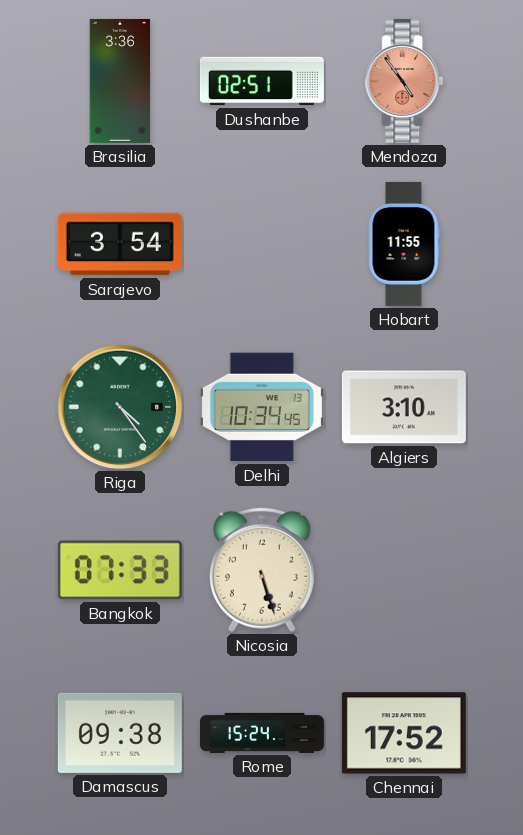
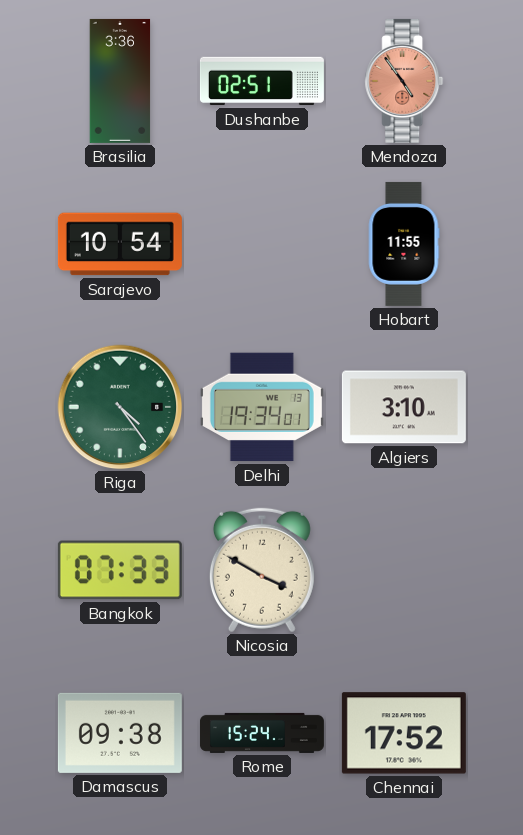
Sarajevo: 3:54 -> 10:54
Delhi: 10:34 -> 19:34
Nicosia: 5:27 -> 3:50
